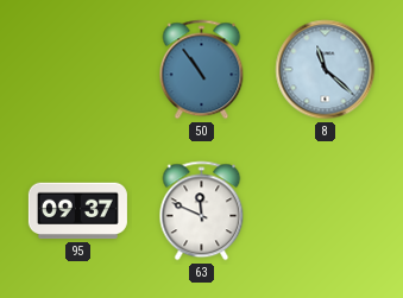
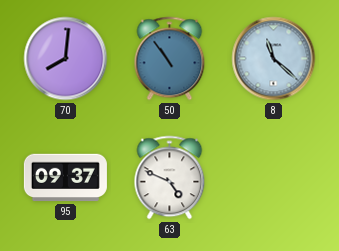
70: none -> 8:01
63: 11:49 -> 4:49
